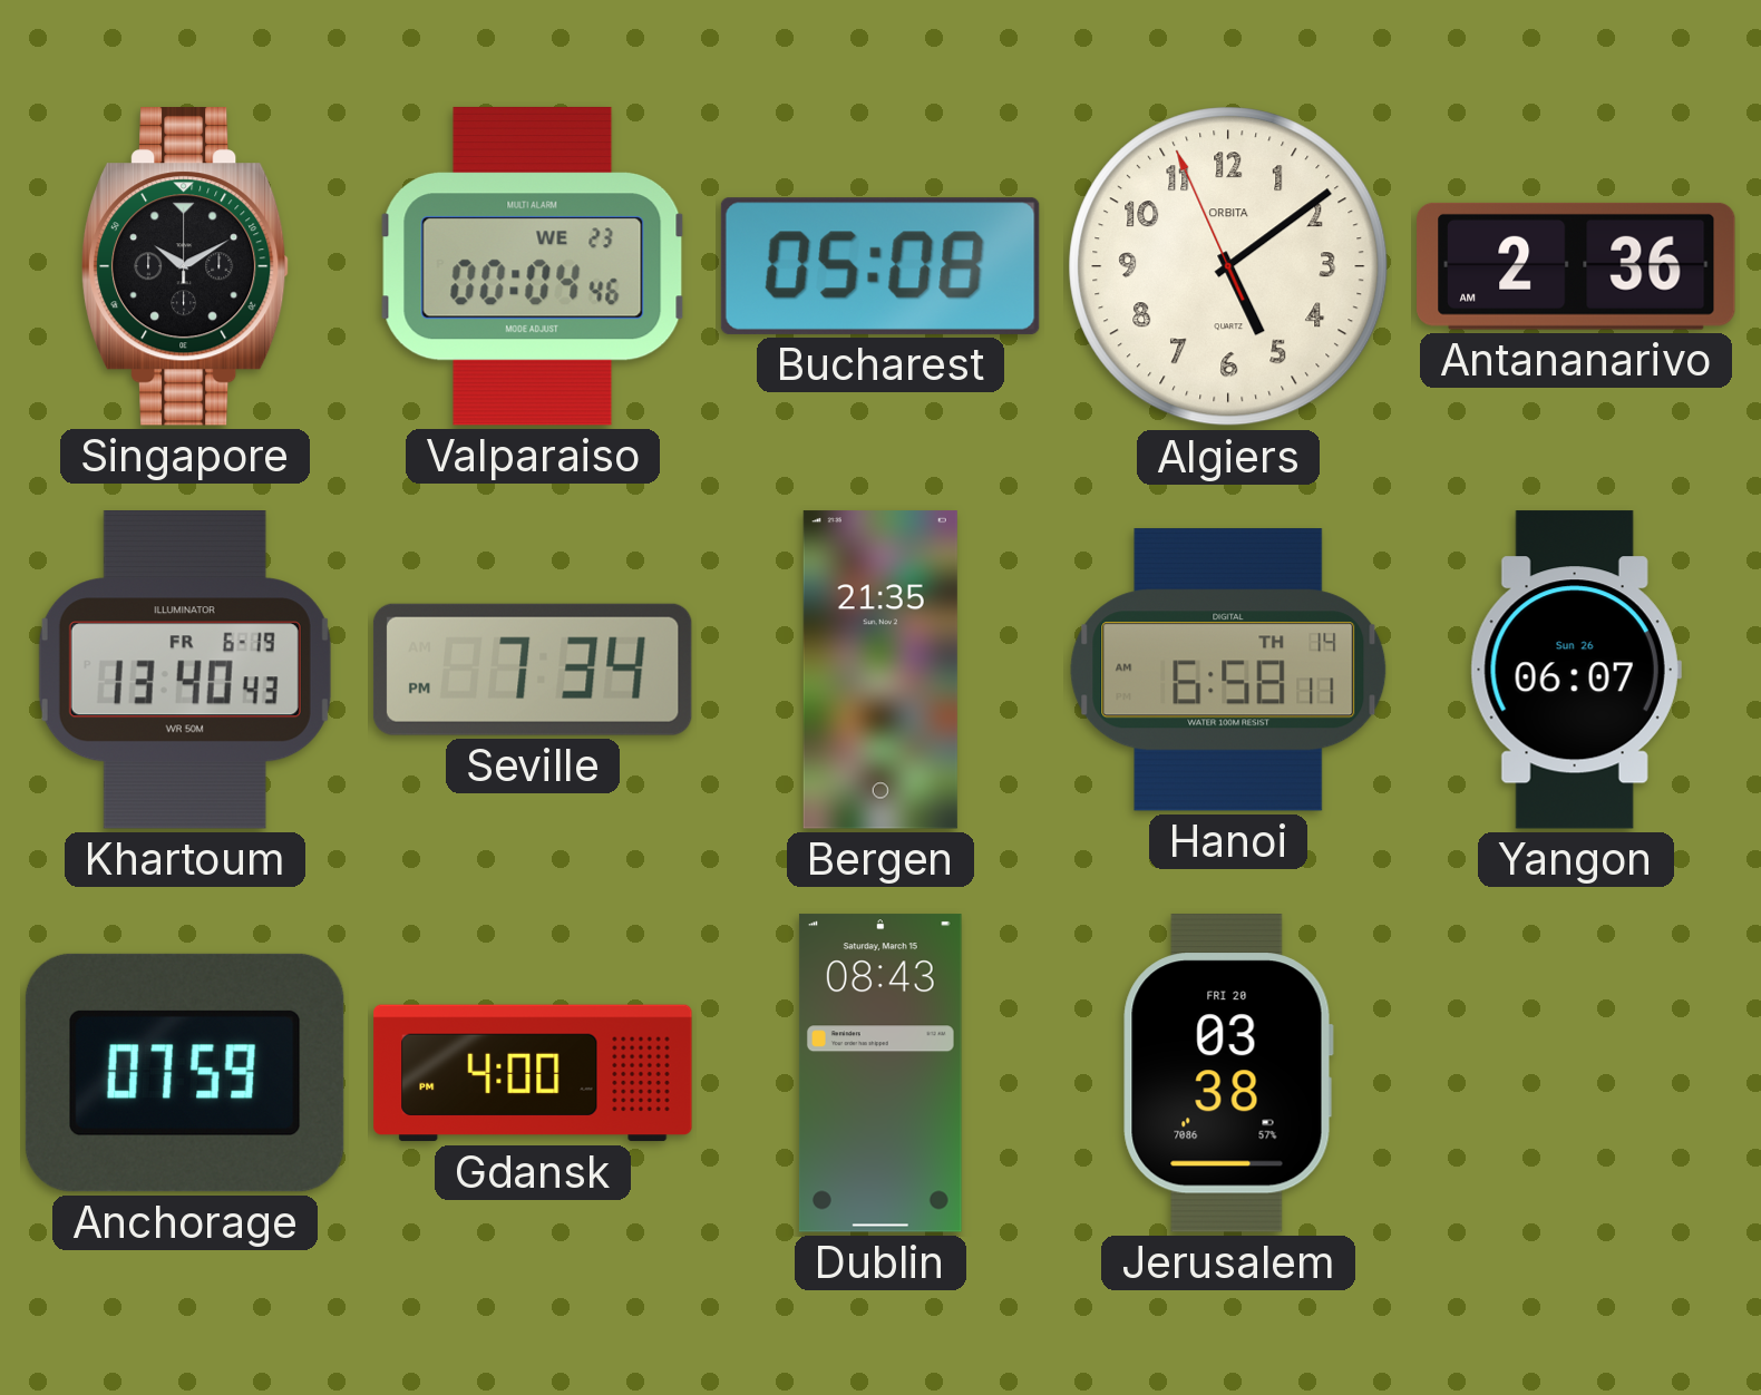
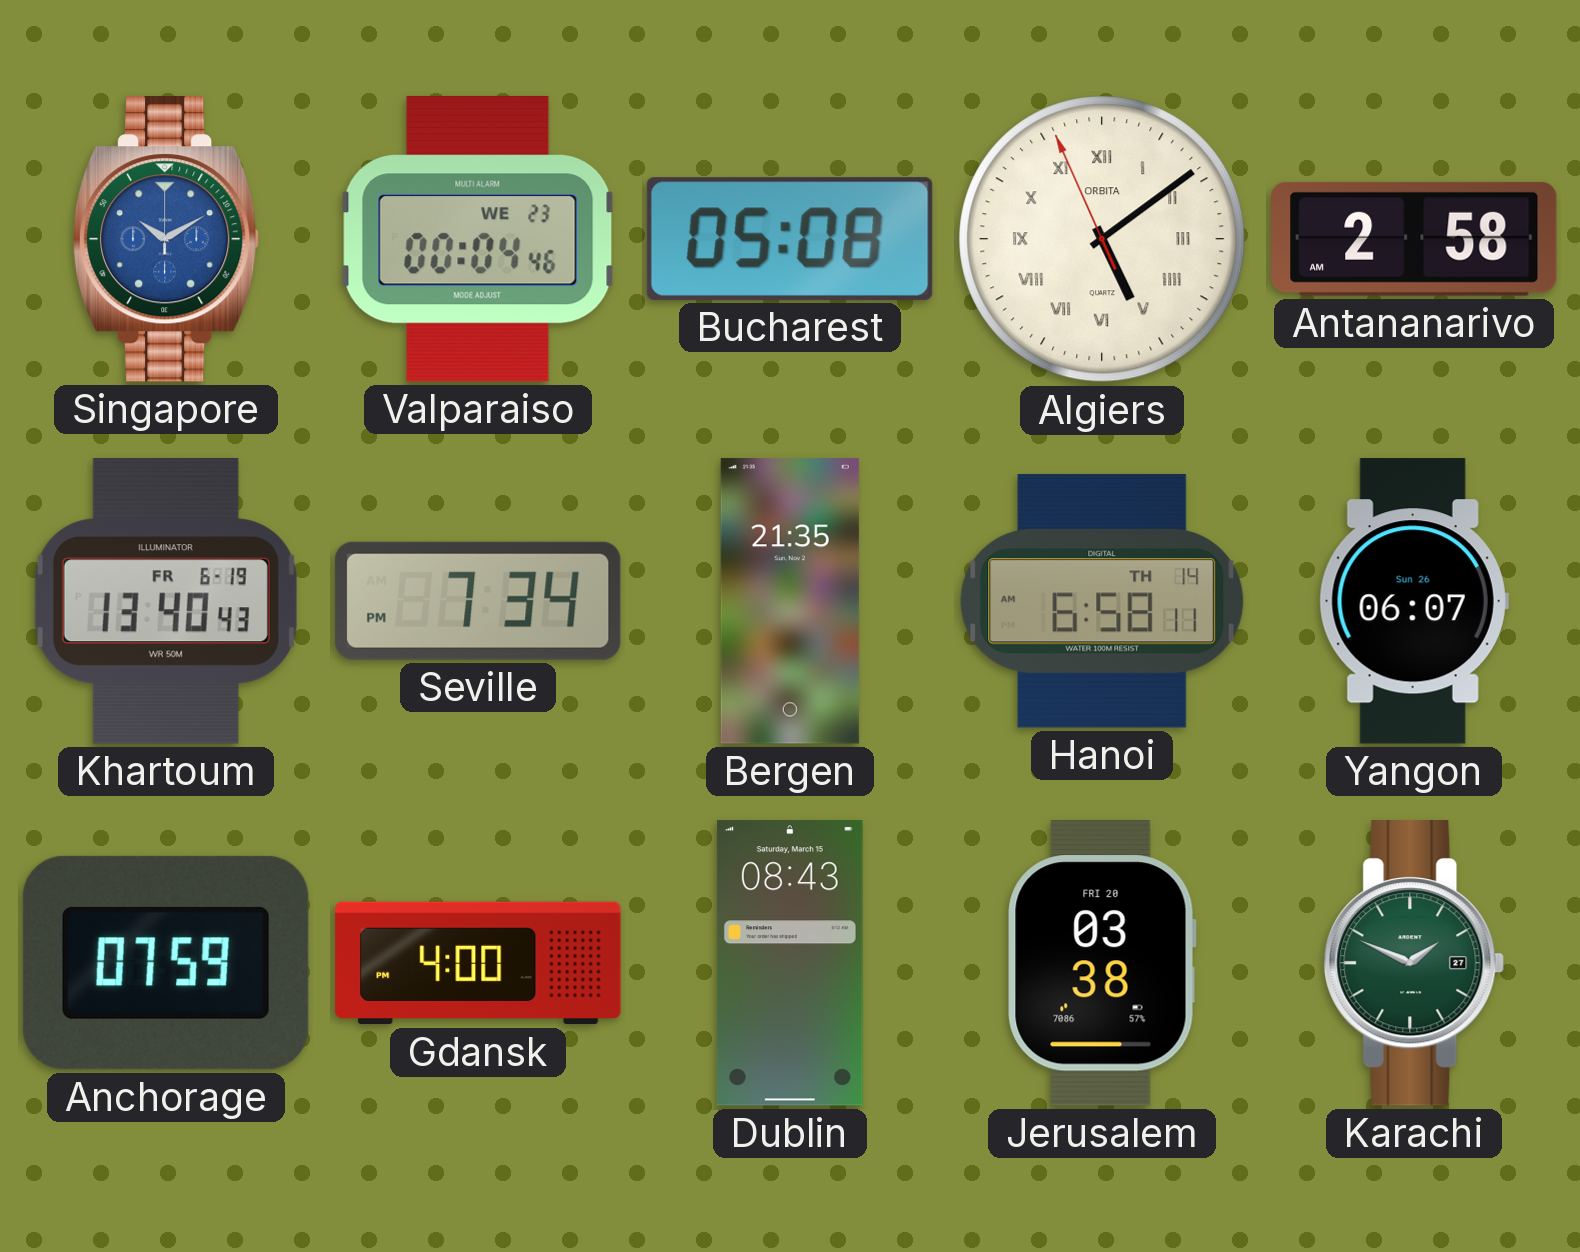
Singapore dial: black -> blue
Algiers numerals: Arabic -> Roman
Antananarivo: 2:36 -> 2:58
Karachi: none -> 1:49
